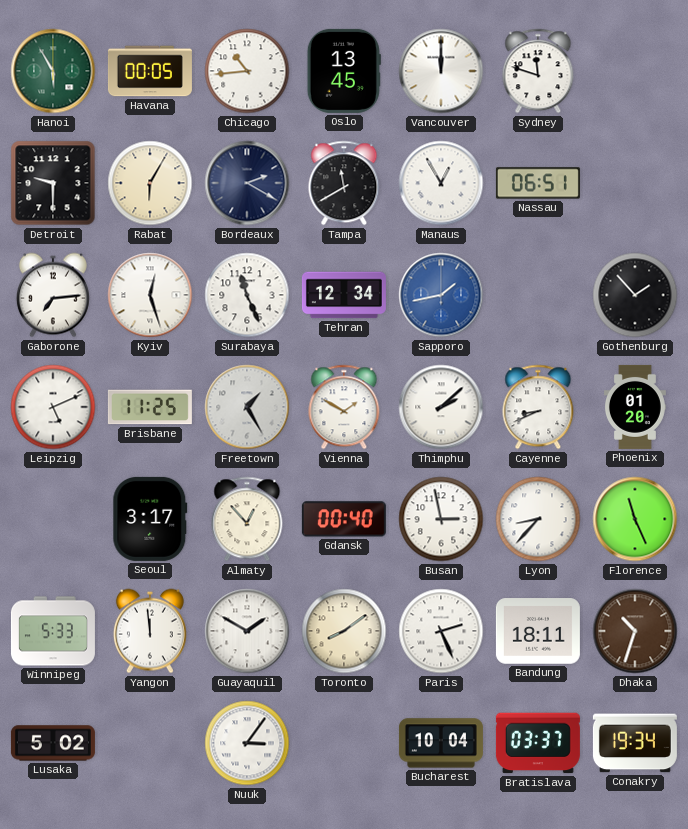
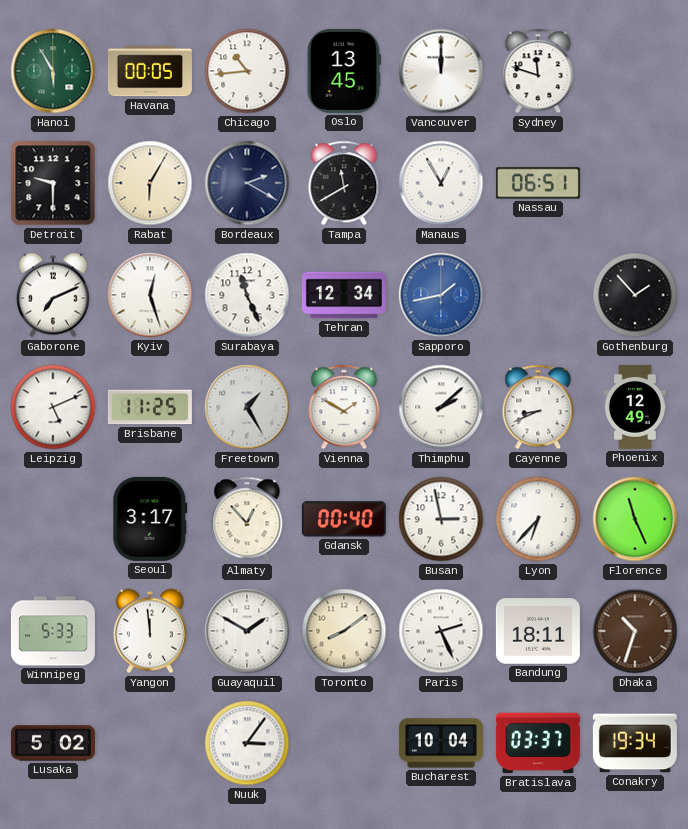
Gaborone: 7:14 -> 7:11
Phoenix: 01:20 -> 12:49
Lyon: 8:37 -> 6:37
